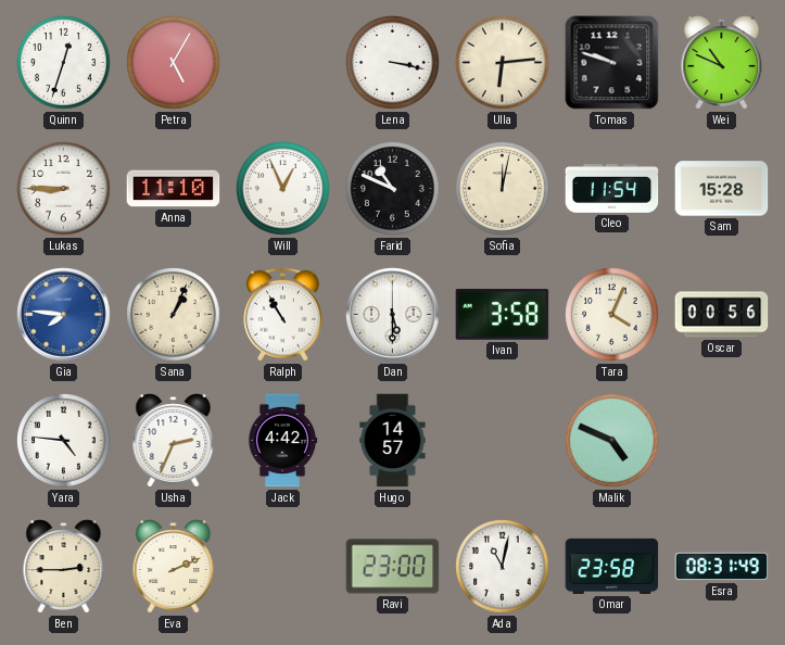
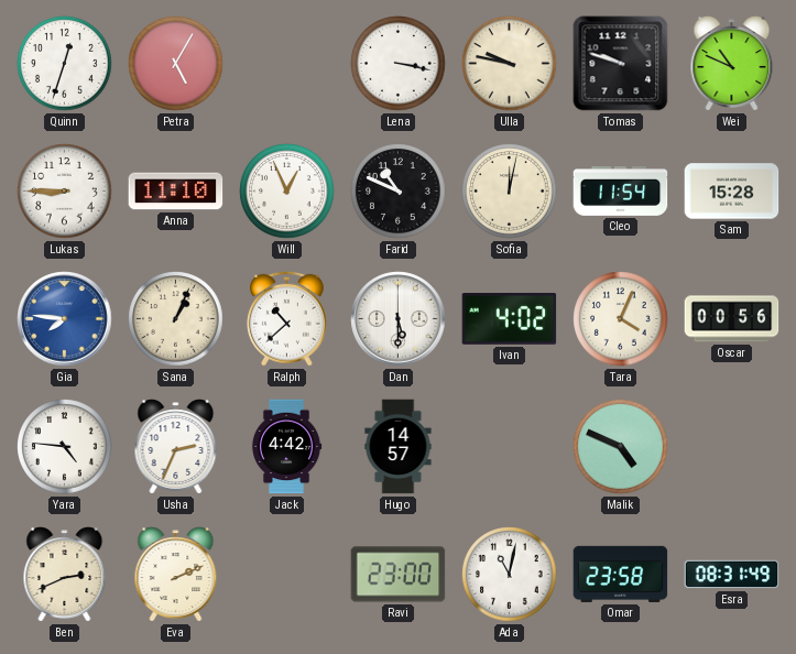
Ulla: 6:14 -> 9:47
Ralph: 10:55 -> 10:38
Ivan: 3:58 -> 4:02
Ben: 2:45 -> 2:41
